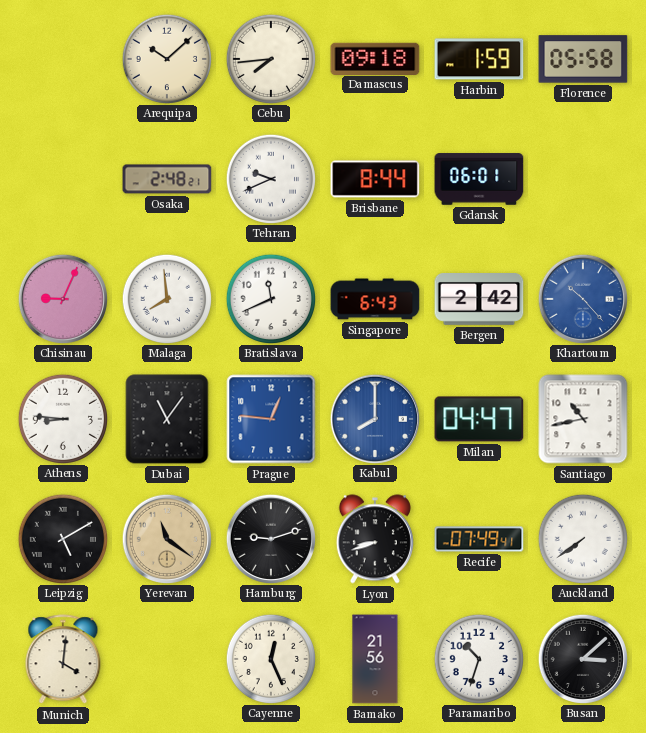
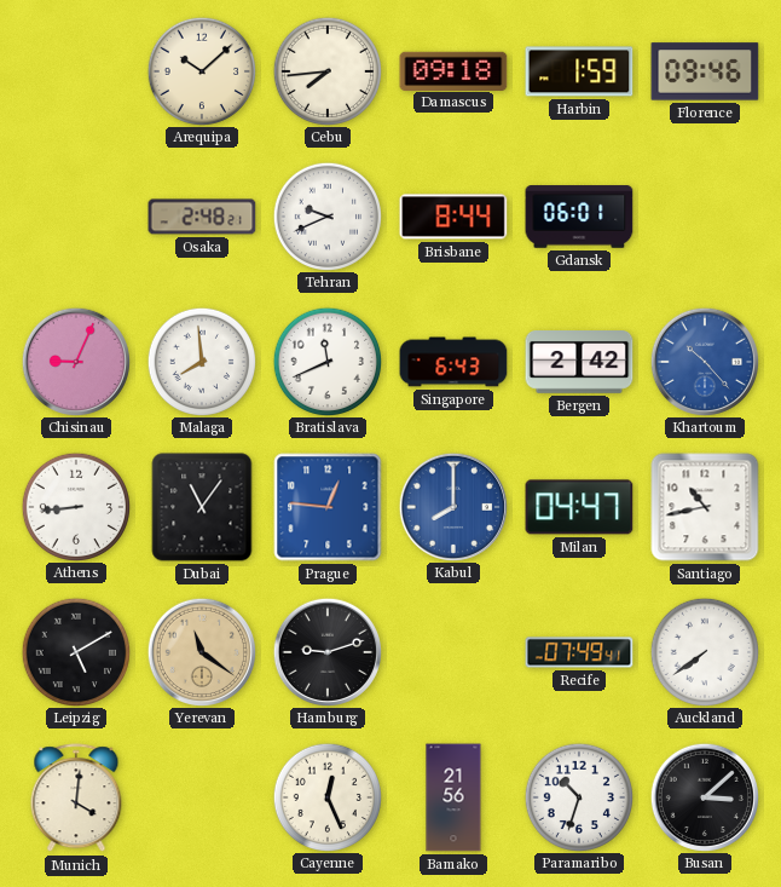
Florence: 05:58 -> 09:46
Athens: 8:46 -> 8:44
Lyon: 8:42 -> none
